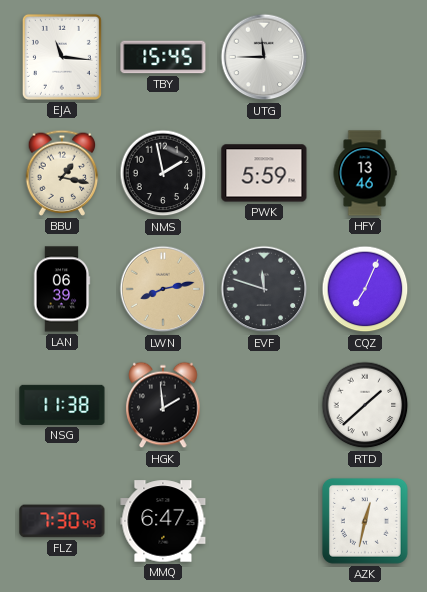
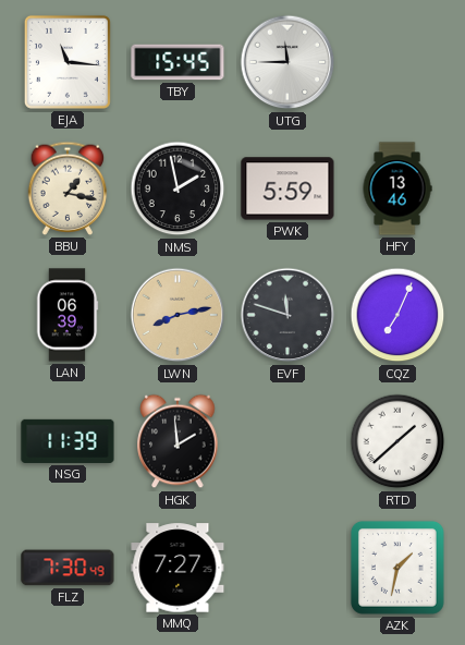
NSG: 11:38 -> 11:39
MMQ: 6:47 -> 7:27
AZK: 12:32 -> 1:32
